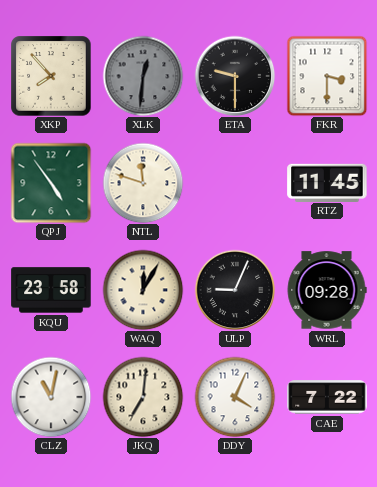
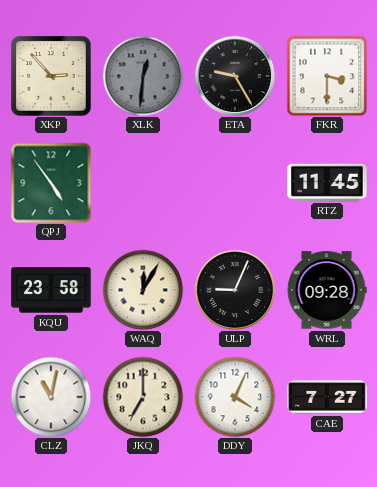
XKP: 7:53 -> 2:53
ETA: 9:30 -> 9:25
NTL: 11:48 -> none
JKQ: 7:01 -> 7:00
CAE: 7:22 -> 7:27
